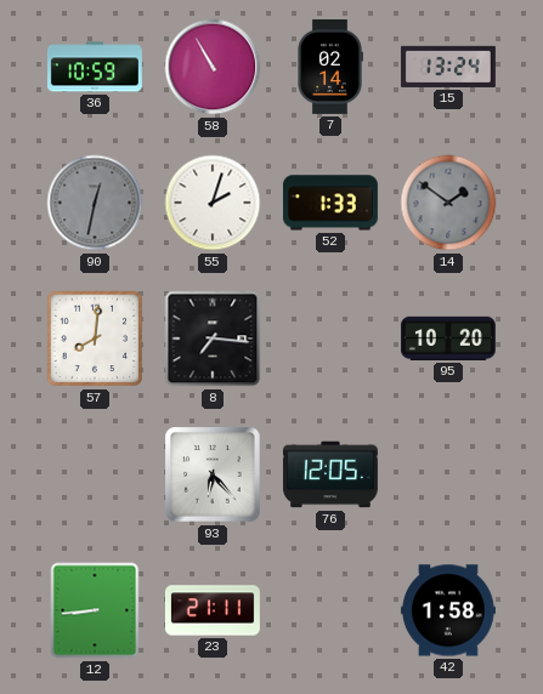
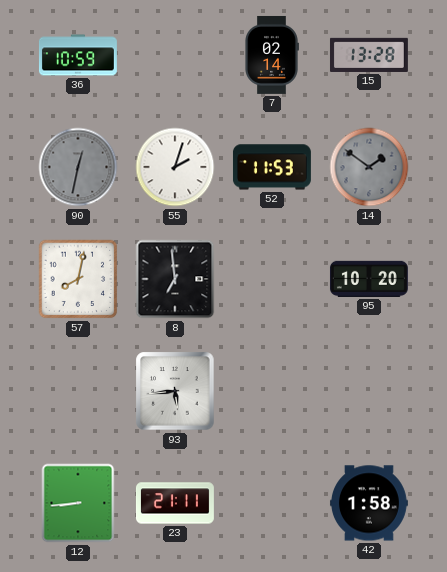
58: 10:55 -> none
15: 13:24 -> 13:28
52: 1:33 -> 11:53
57: 8:01 -> 8:02
8: 7:16 -> 6:59
93: 6:23 -> 5:44
76: 12:05 -> none
